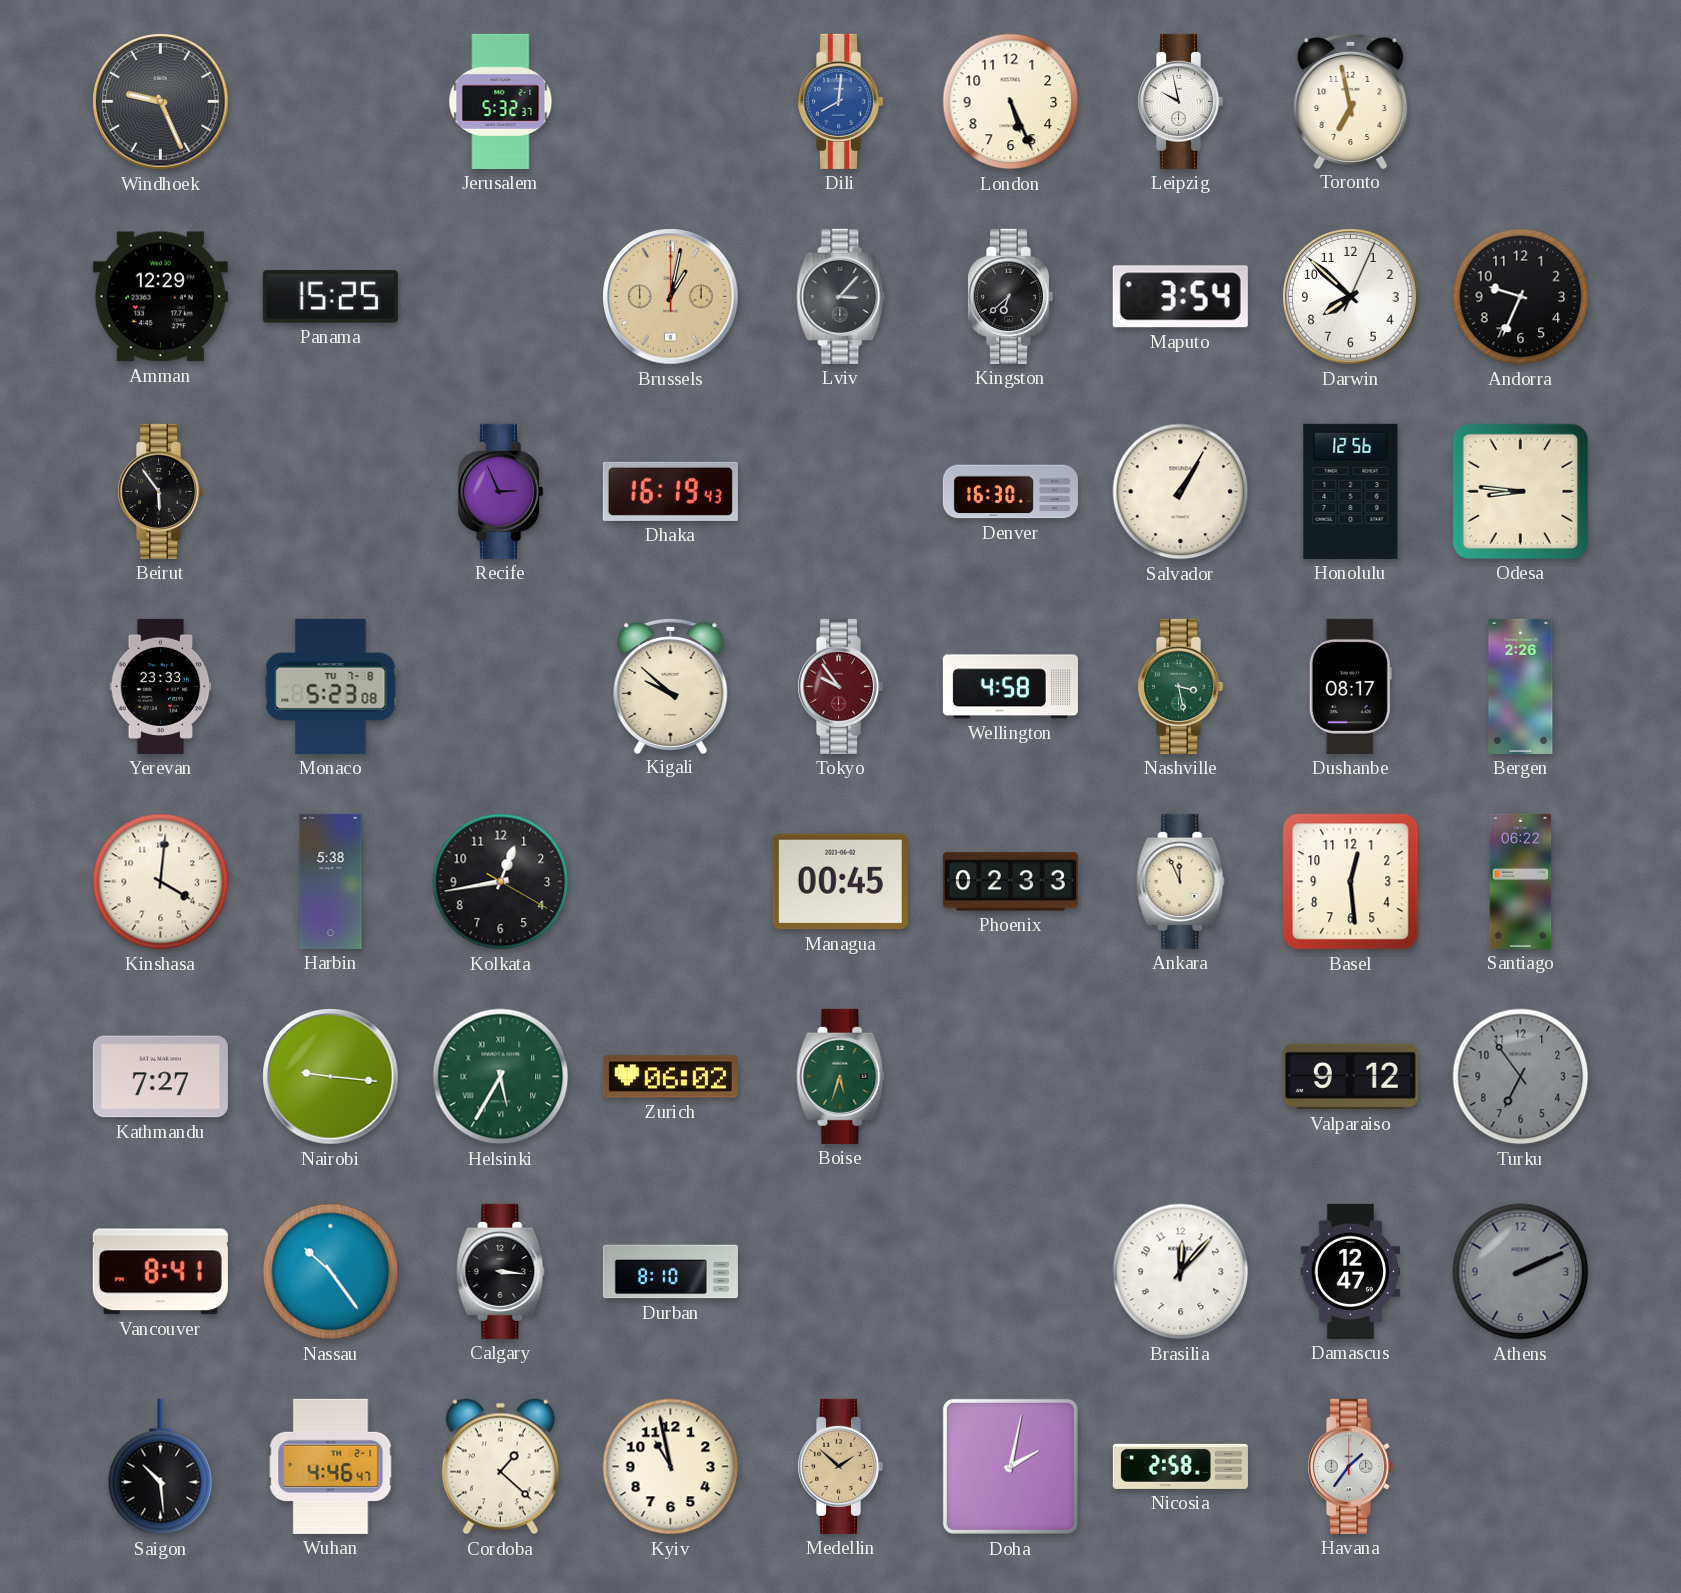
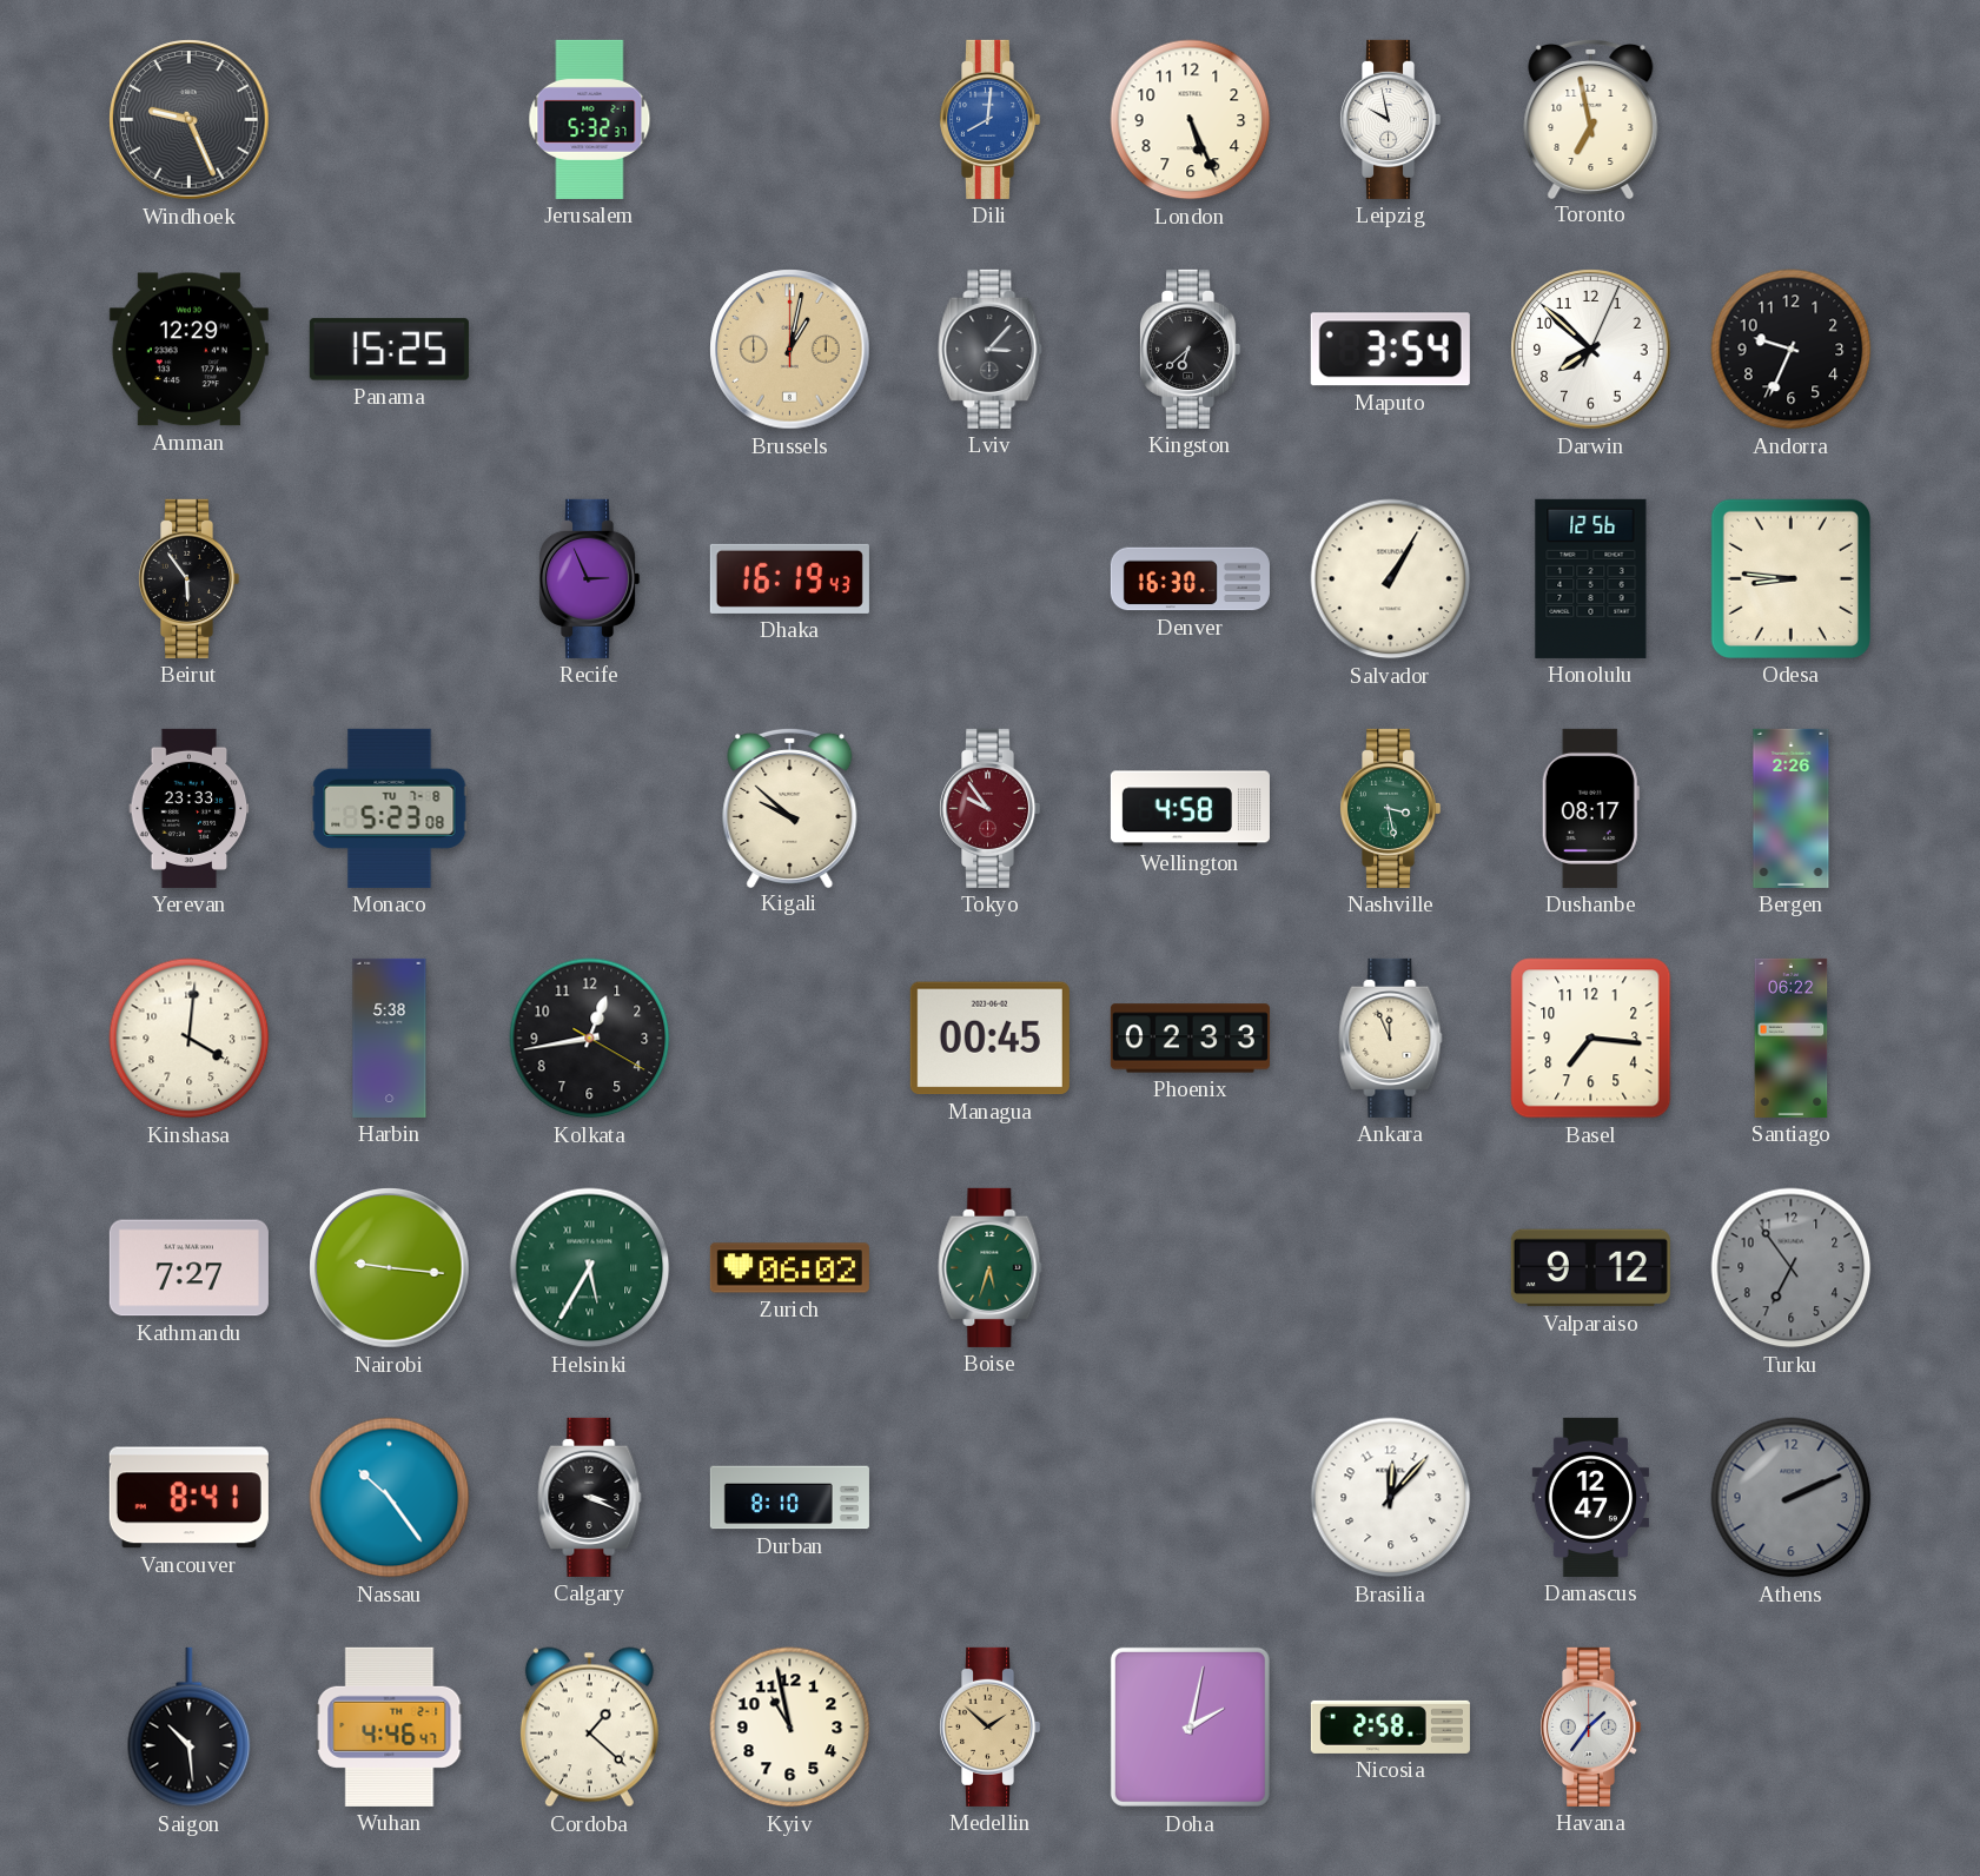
Basel: 12:29 -> 7:16
Calgary: 3:16 -> 3:19
